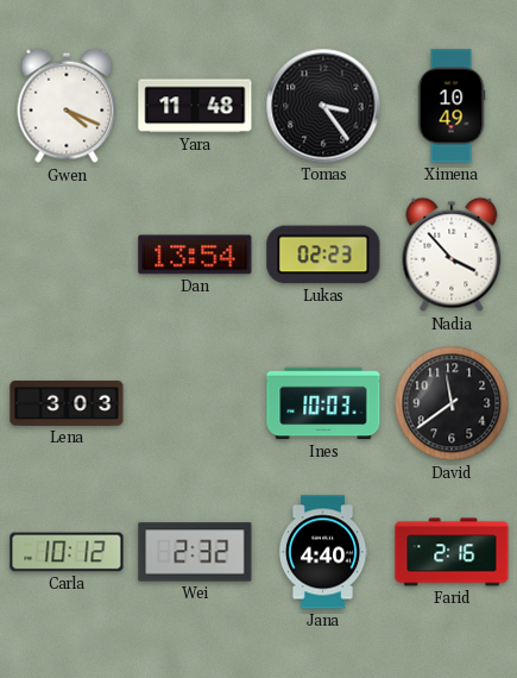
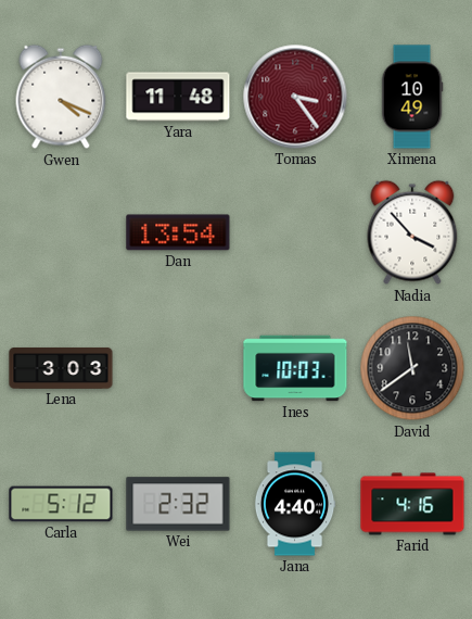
Tomas dial: black -> burgundy
Lukas: 02:23 -> none
Carla: 10:12 -> 5:12
Farid: 2:16 -> 4:16
